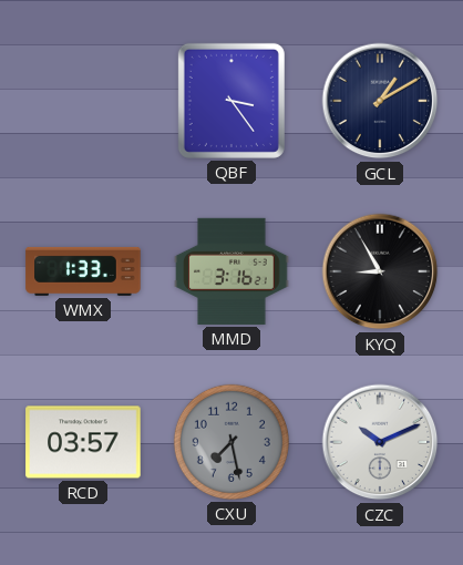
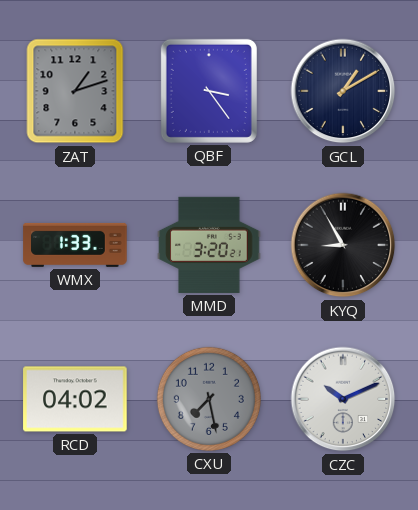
ZAT: none -> 1:12
MMD: 3:16 -> 3:20
RCD: 03:57 -> 04:02
